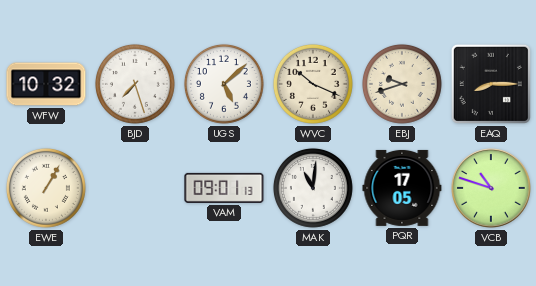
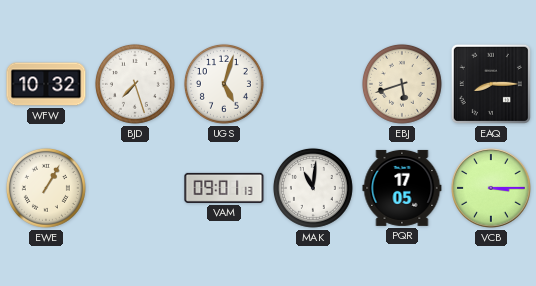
UGS: 5:08 -> 5:03
WVC: 10:19 -> none
EBJ: 9:42 -> 5:42
VCB: 10:48 -> 3:15
